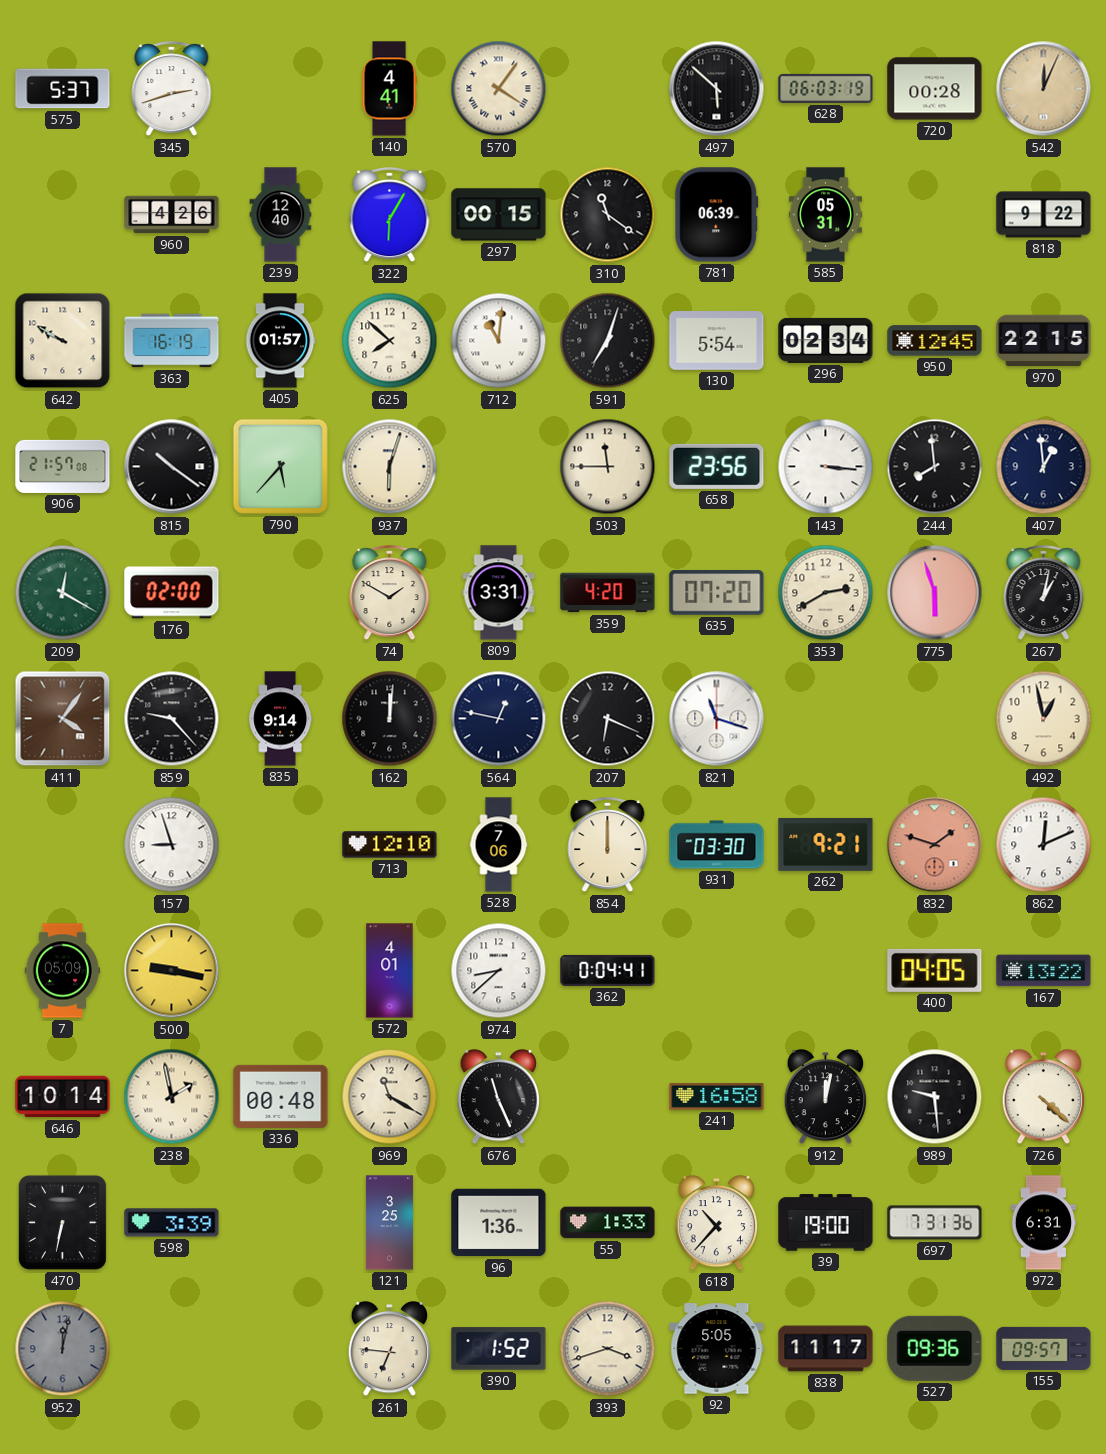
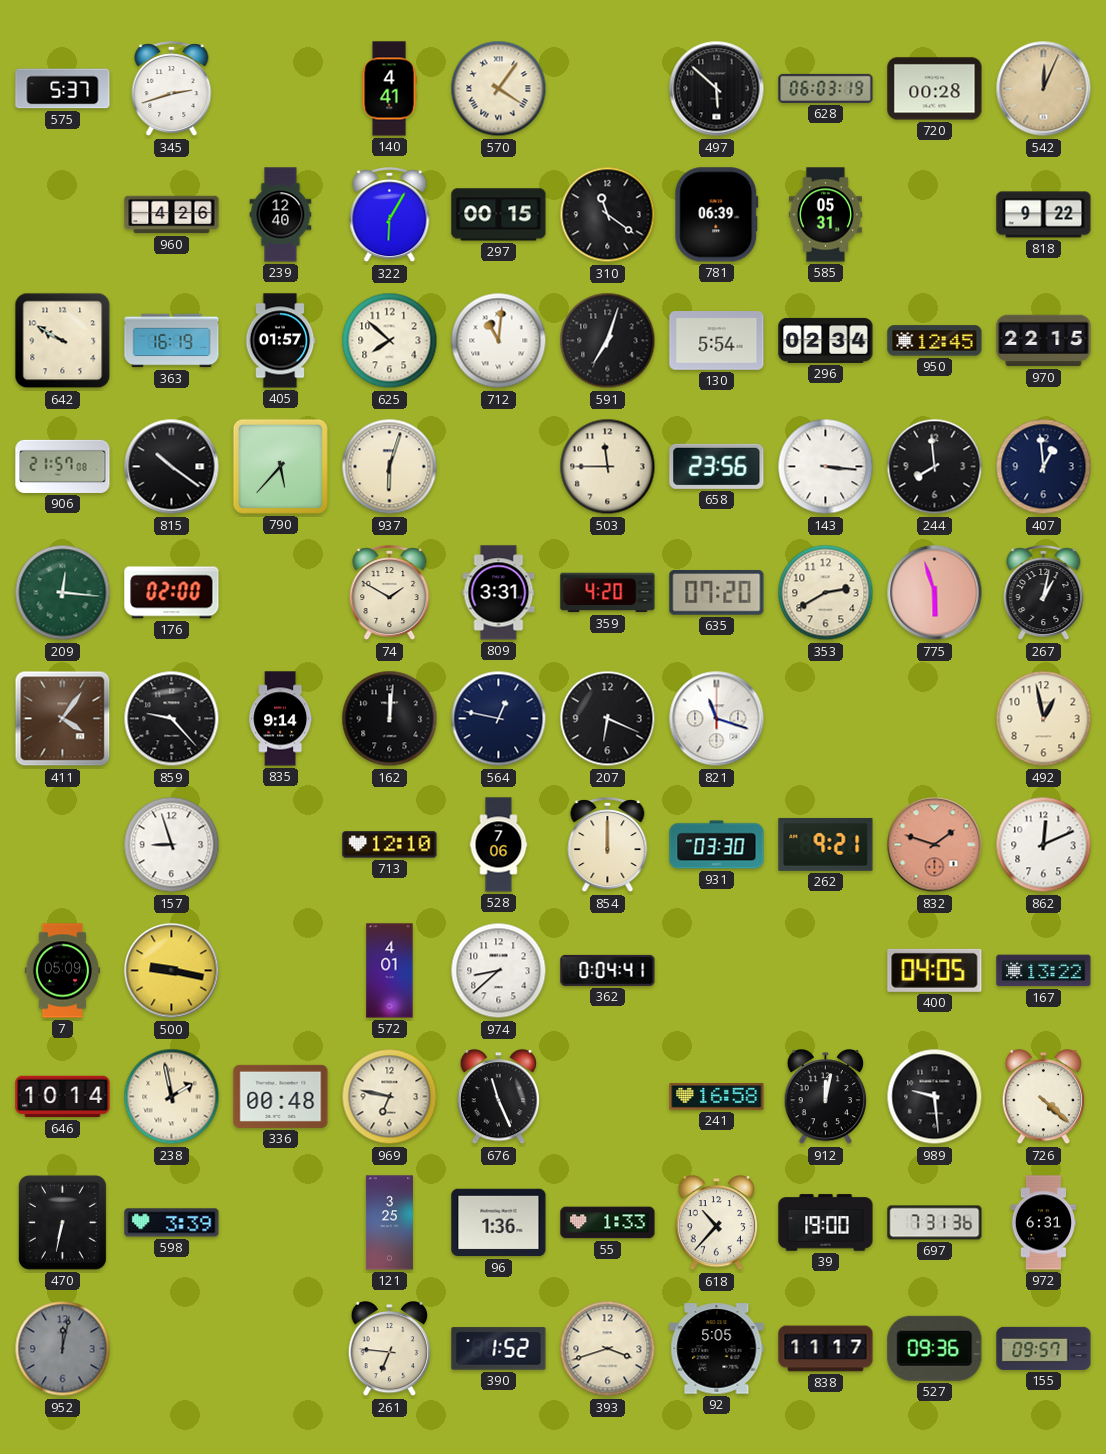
209: 12:20 -> 12:16
969: 11:20 -> 6:47
